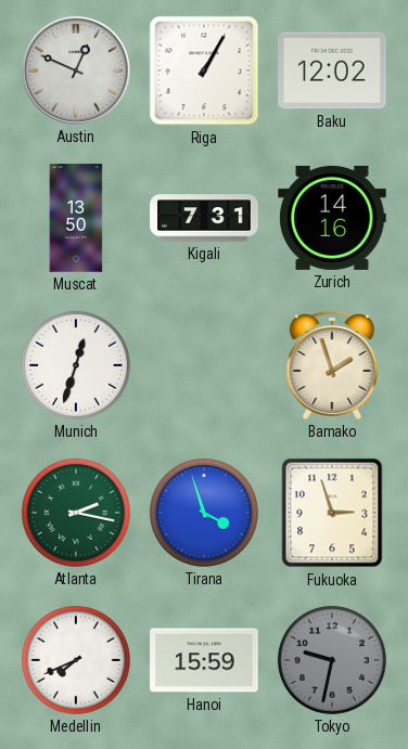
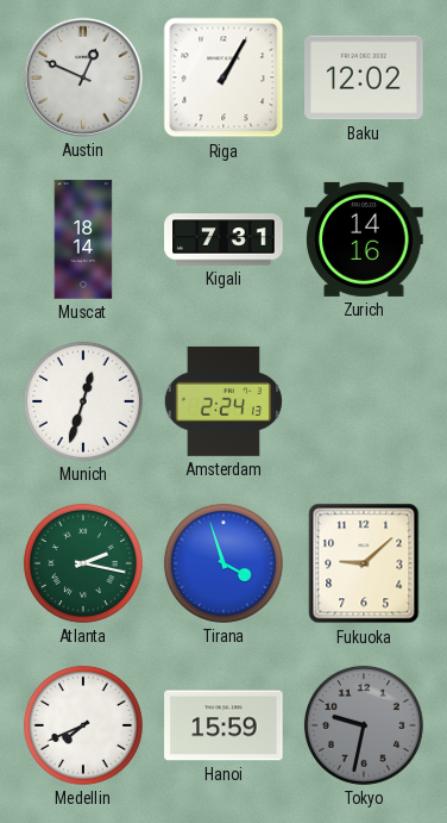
Muscat: 13:50 -> 18:14
Amsterdam: none -> 2:24
Bamako: 1:57 -> none
Fukuoka: 2:57 -> 9:08
